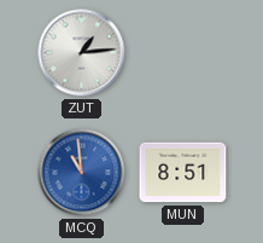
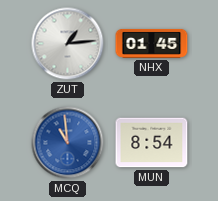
NHX: none -> 01:45
MUN: 8:51 -> 8:54
